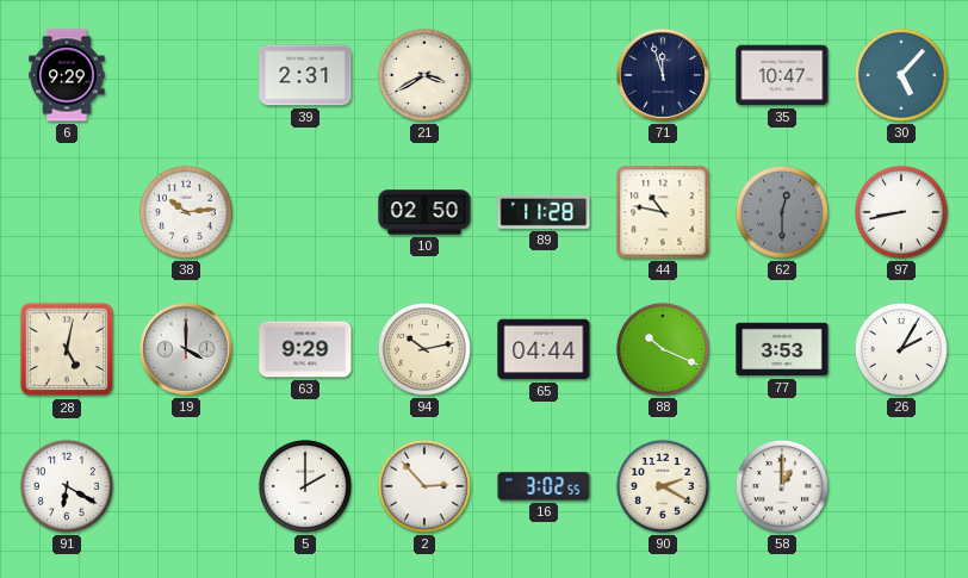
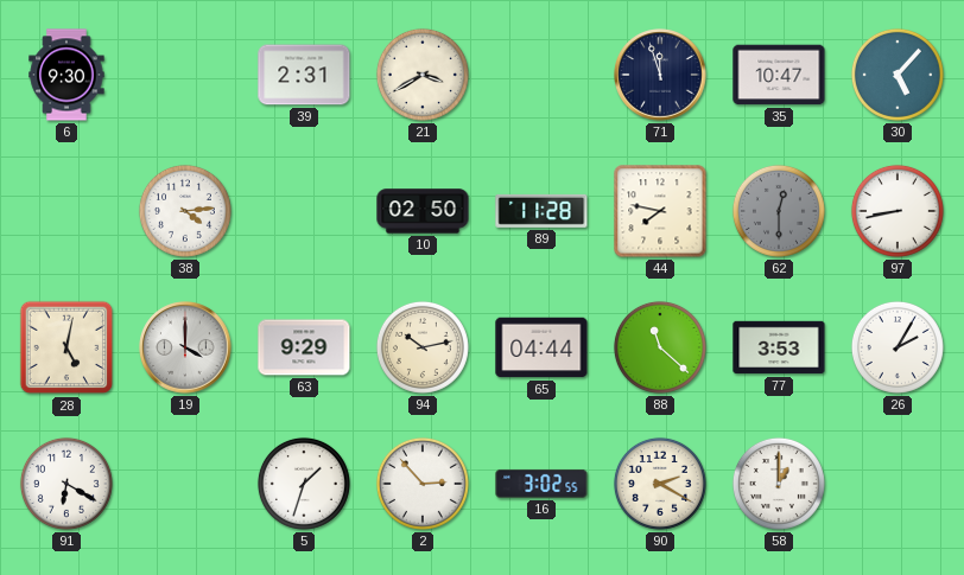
6: 9:29 -> 9:30
38: 10:14 -> 4:14
44: 10:47 -> 7:47
88: 10:19 -> 11:22
5: 2:00 -> 1:33
